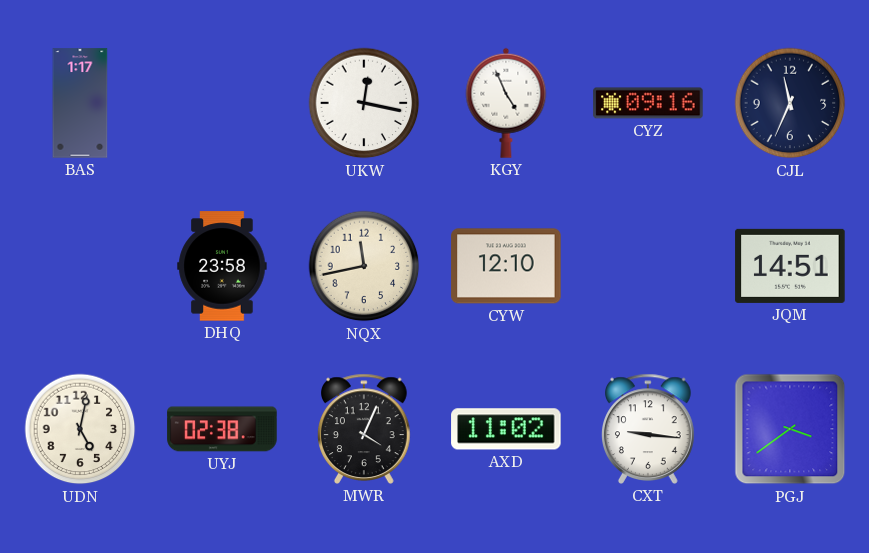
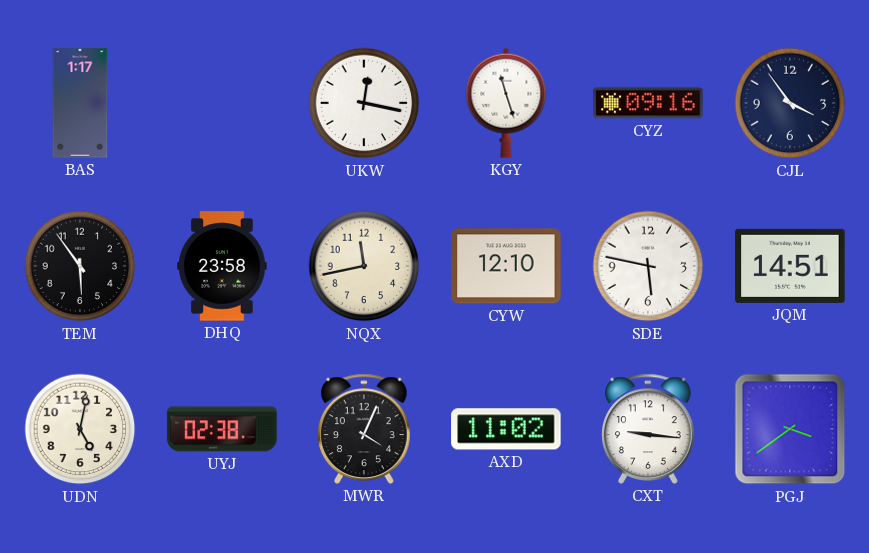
KGY: 4:56 -> 11:27
CJL: 11:34 -> 3:54
TEM: none -> 5:54
SDE: none -> 5:47
